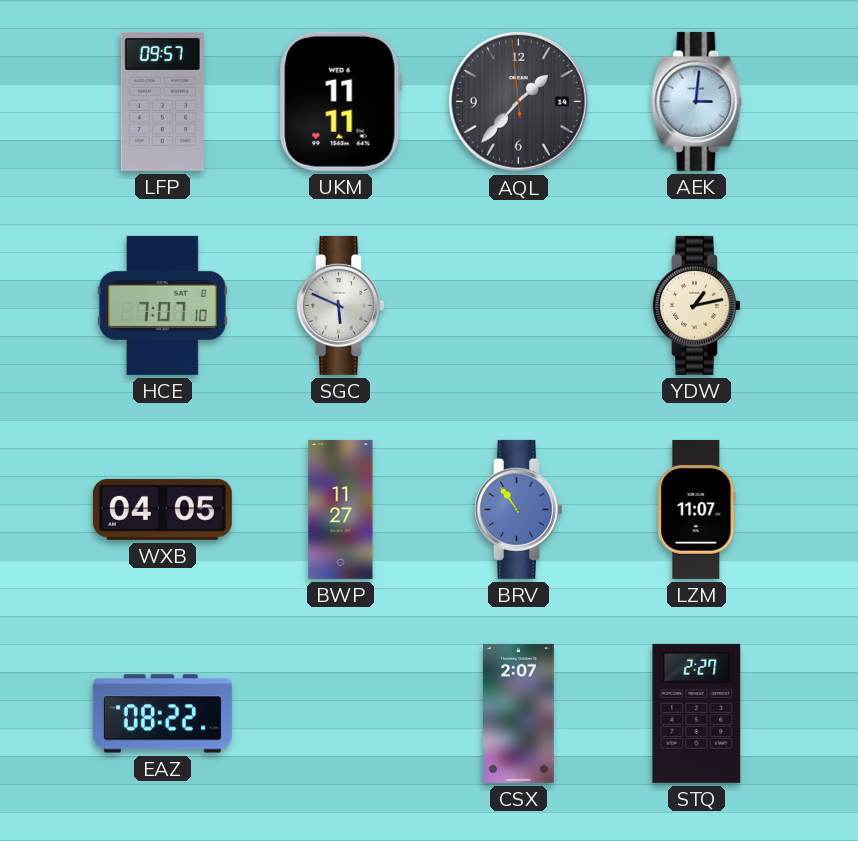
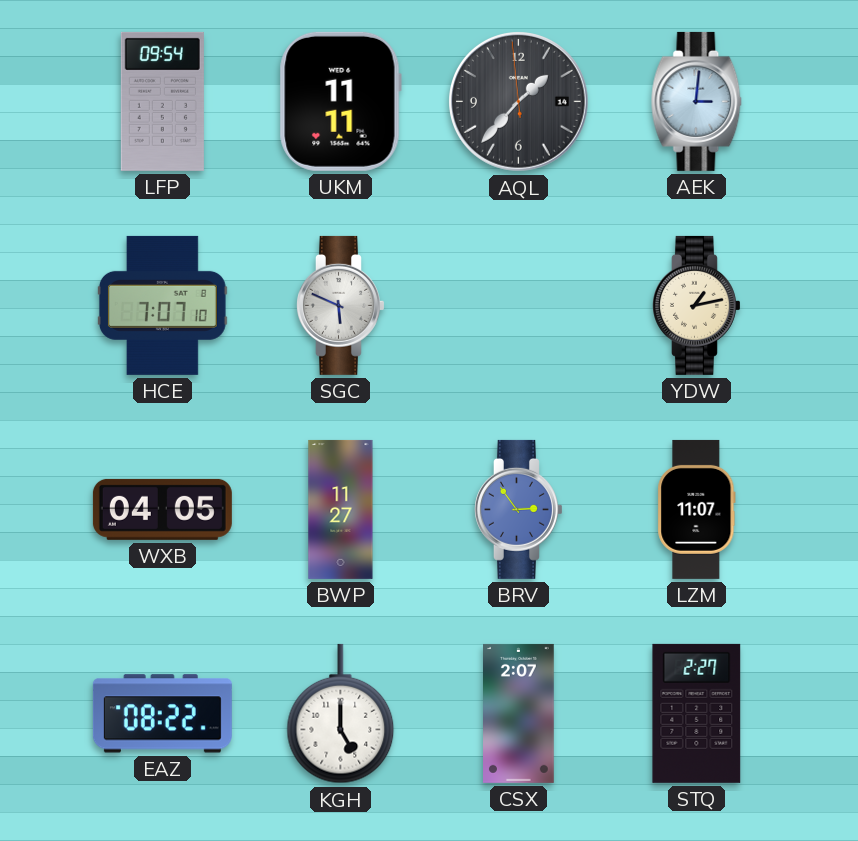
LFP: 09:57 -> 09:54
BRV: 10:54 -> 2:54
KGH: none -> 5:00
